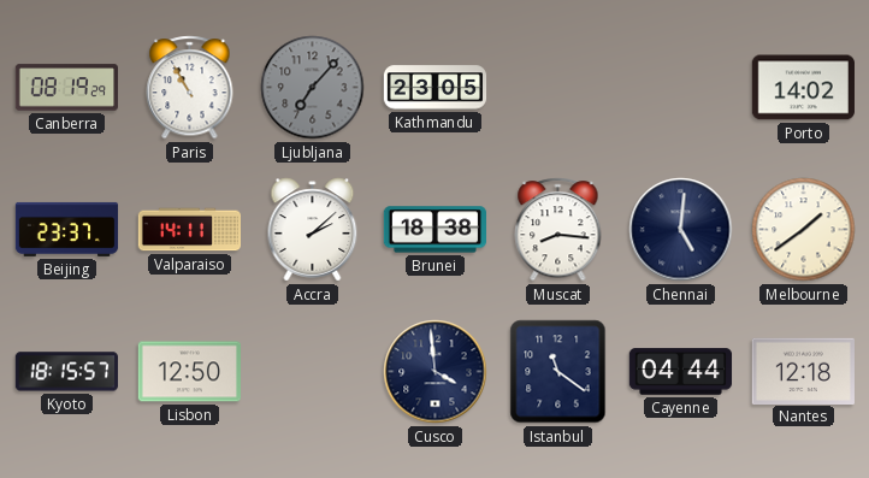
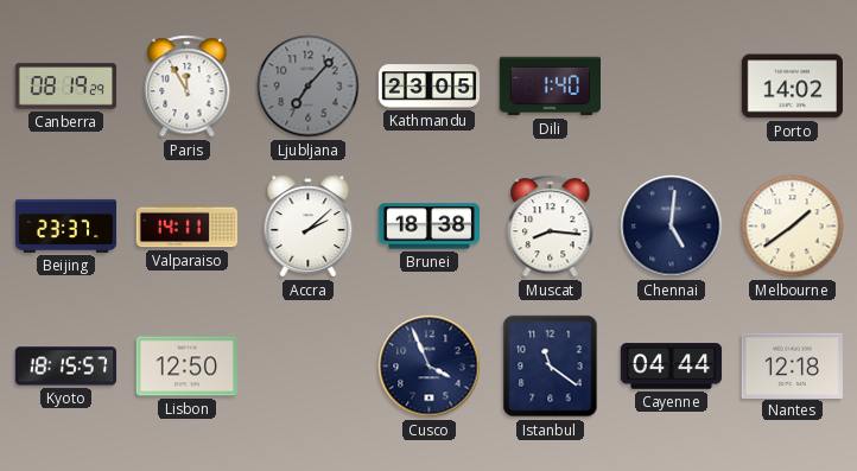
Paris: 10:55 -> 11:55
Dili: none -> 1:40
Cusco: 3:59 -> 3:56
